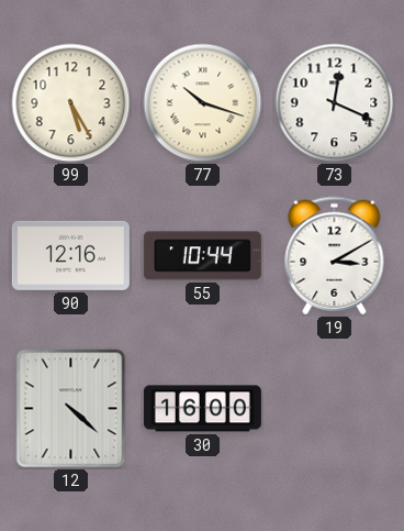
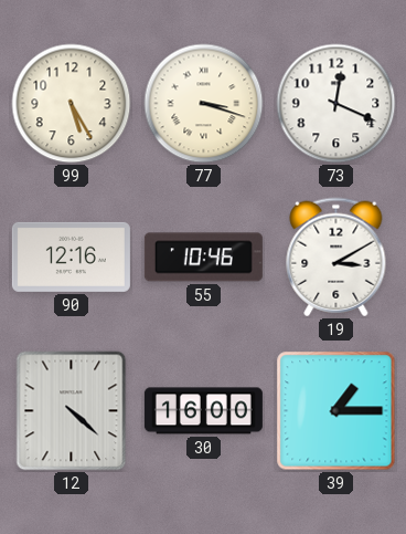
77: 10:18 -> 3:18
55: 10:44 -> 10:46
39: none -> 1:15
